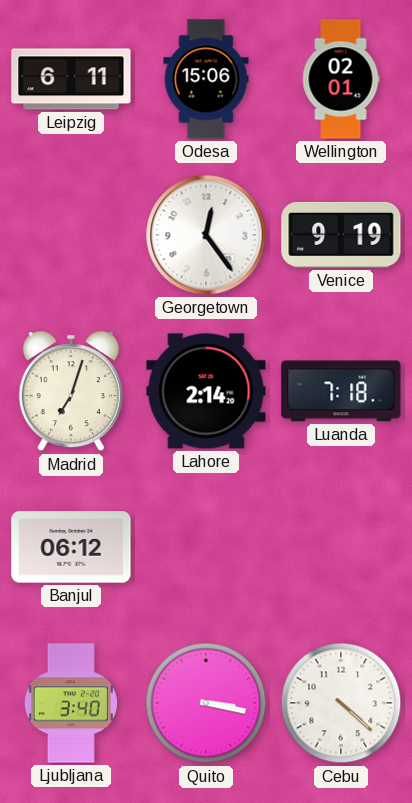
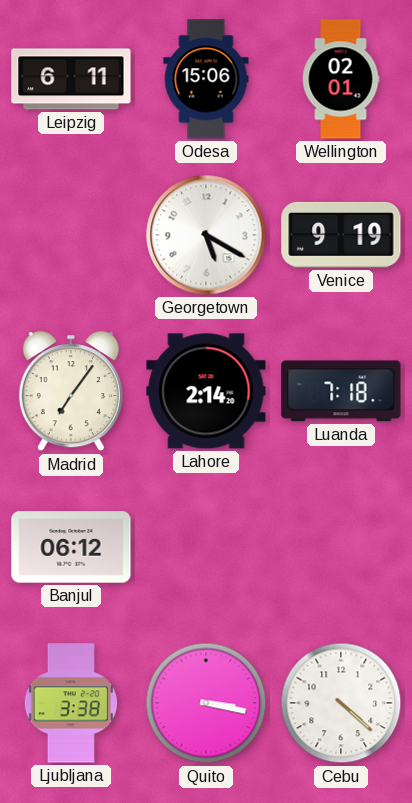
Georgetown: 12:24 -> 5:20
Madrid: 7:03 -> 7:06
Ljubljana: 3:40 -> 3:38
